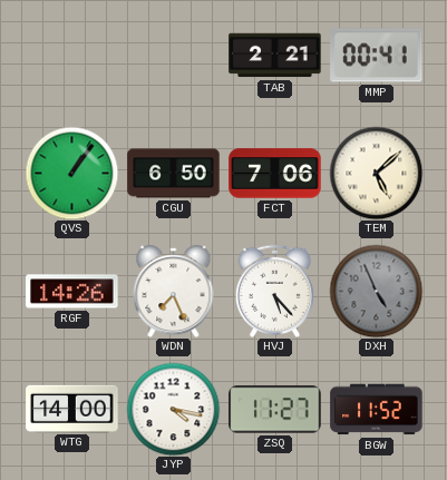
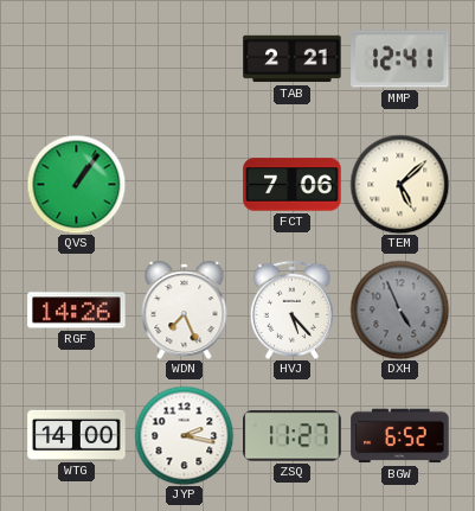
MMP: 00:41 -> 12:41
CGU: 6:50 -> none
JYP: 4:17 -> 2:17
BGW: 11:52 -> 6:52
